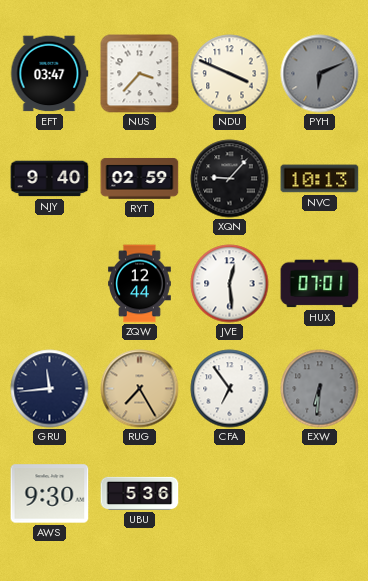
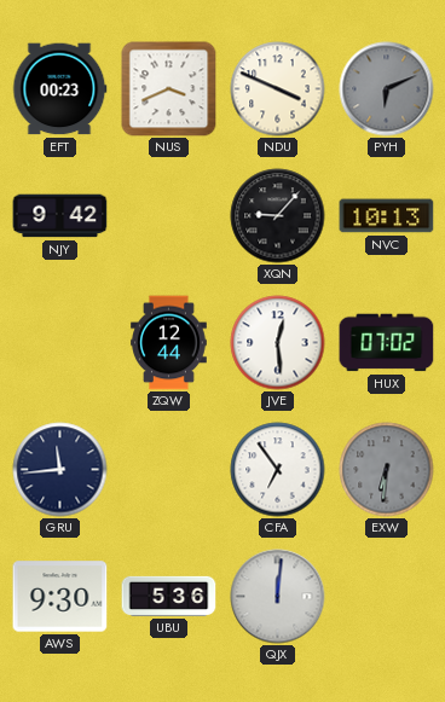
EFT: 03:47 -> 00:23
NUS: 3:37 -> 3:41
NJY: 9:40 -> 9:42
RYT: 02:59 -> none
HUX: 07:01 -> 07:02
RUG: 7:25 -> none
QJX: none -> 12:01
